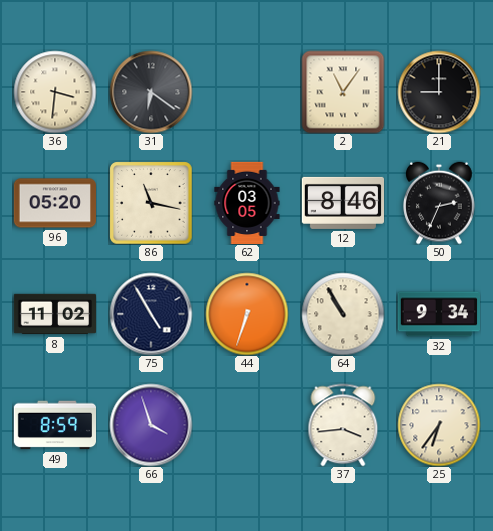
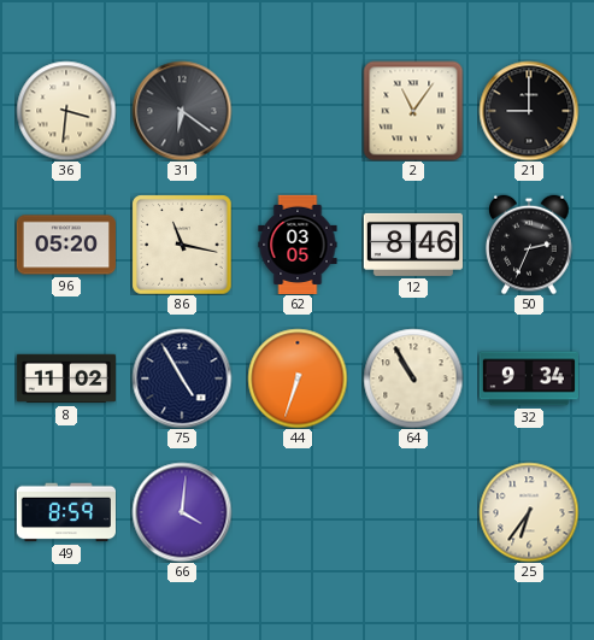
66: 3:57 -> 4:01
37: 3:44 -> none
